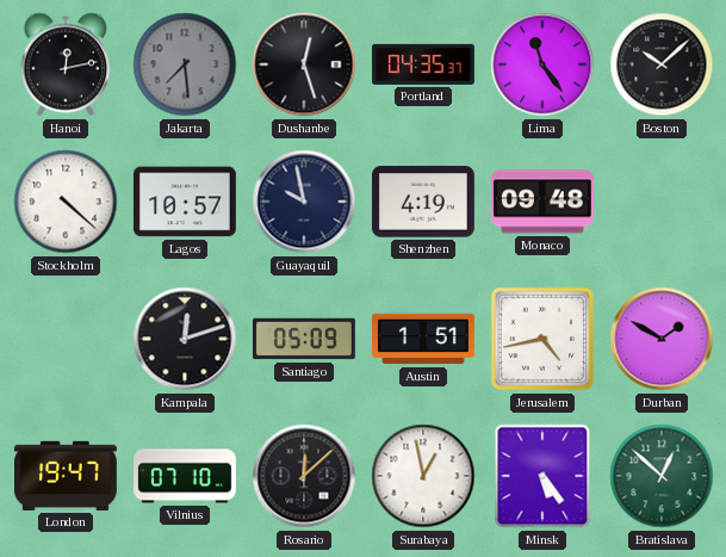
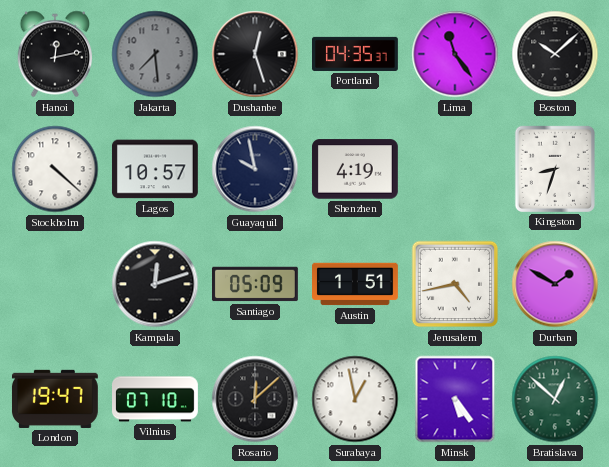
Monaco: 09:48 -> none
Kingston: none -> 8:33
